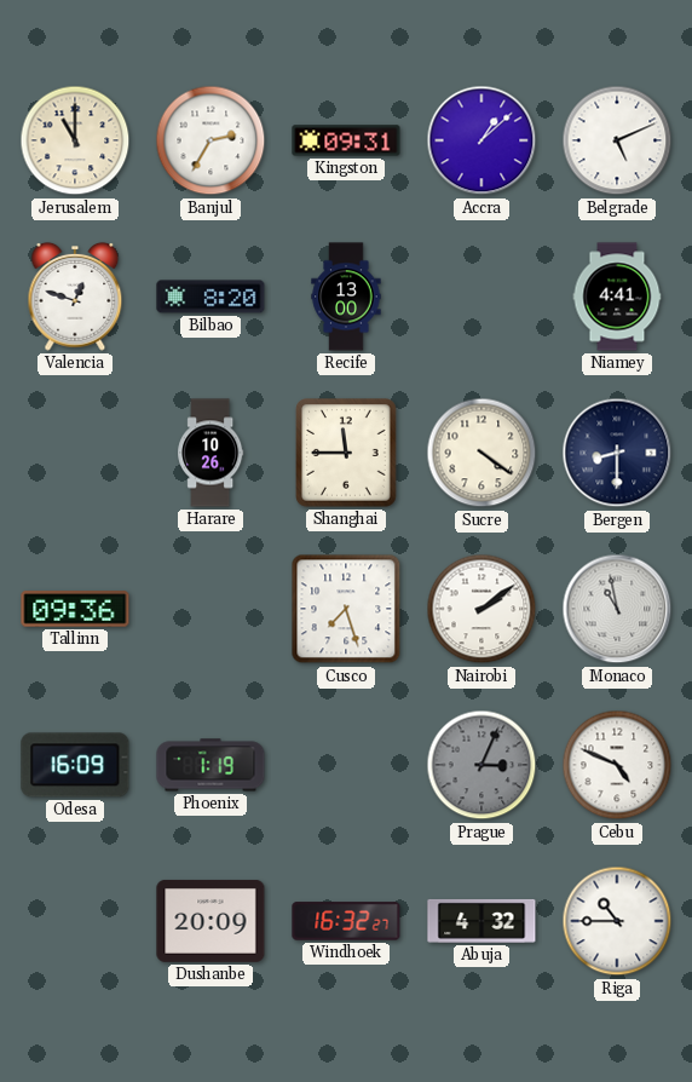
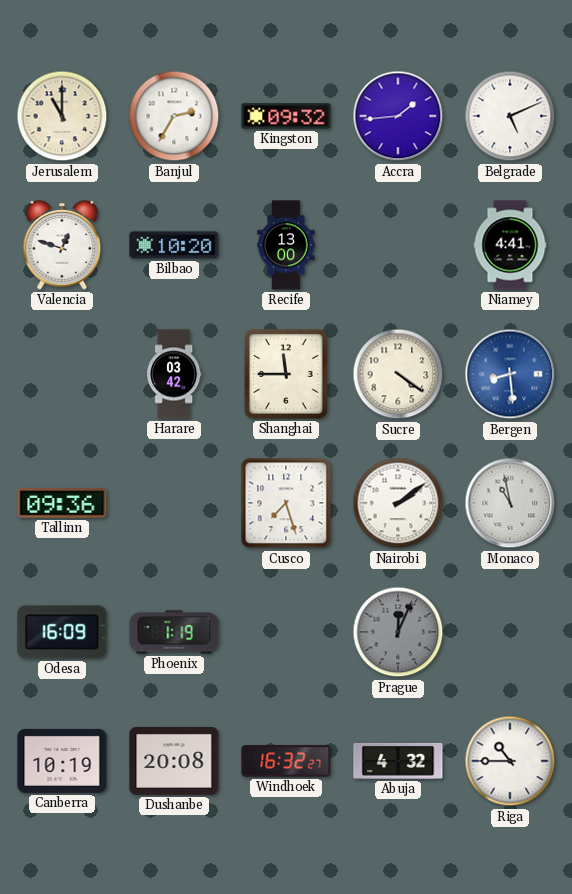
Kingston: 09:31 -> 09:32
Accra: 1:08 -> 1:44
Bilbao: 8:20 -> 10:20
Harare: 10:26 -> 03:42
Bergen: 8:30 -> 8:29
Bergen dial: navy -> blue
Prague: 3:04 -> 12:04
Cebu: 4:49 -> none
Canberra: none -> 10:19
Dushanbe: 20:09 -> 20:08
